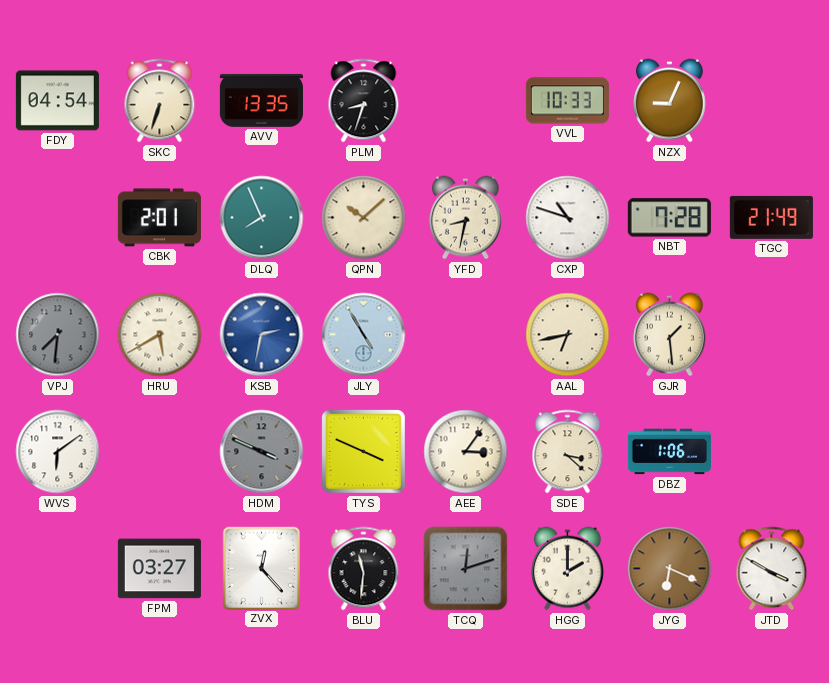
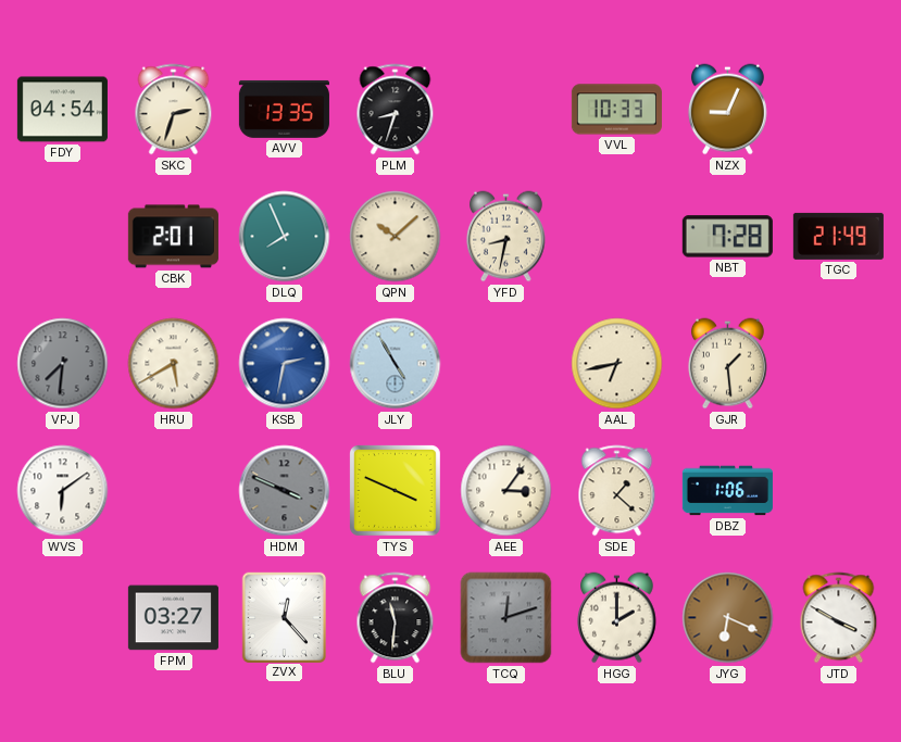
SKC: 6:33 -> 2:33
CXP: 10:48 -> none
SDE: 3:22 -> 1:22
